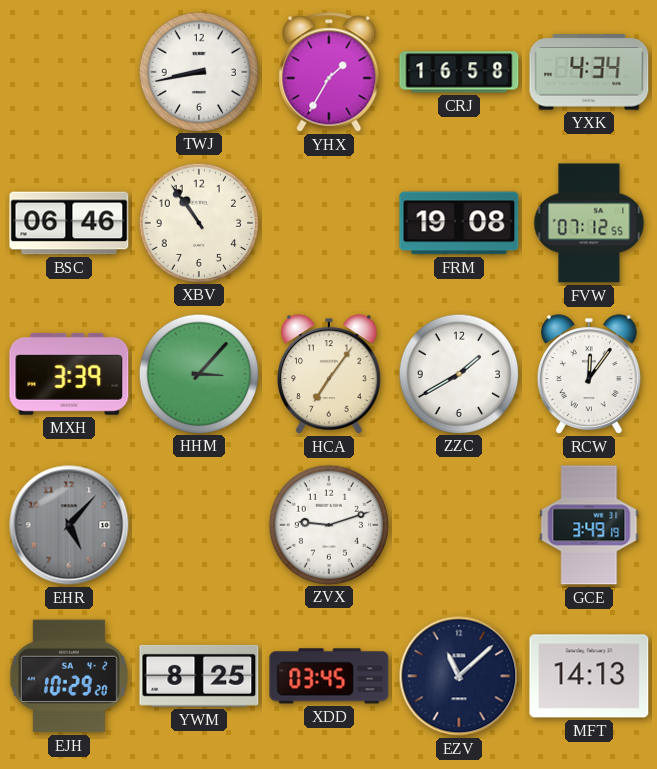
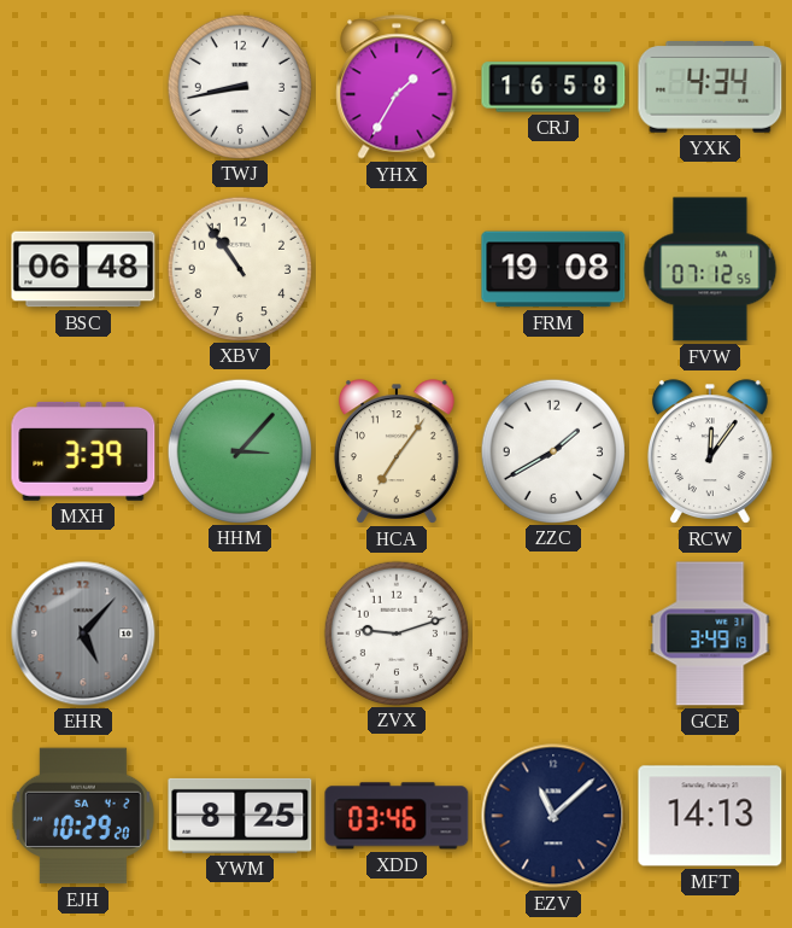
BSC: 06:46 -> 06:48
XDD: 03:45 -> 03:46
